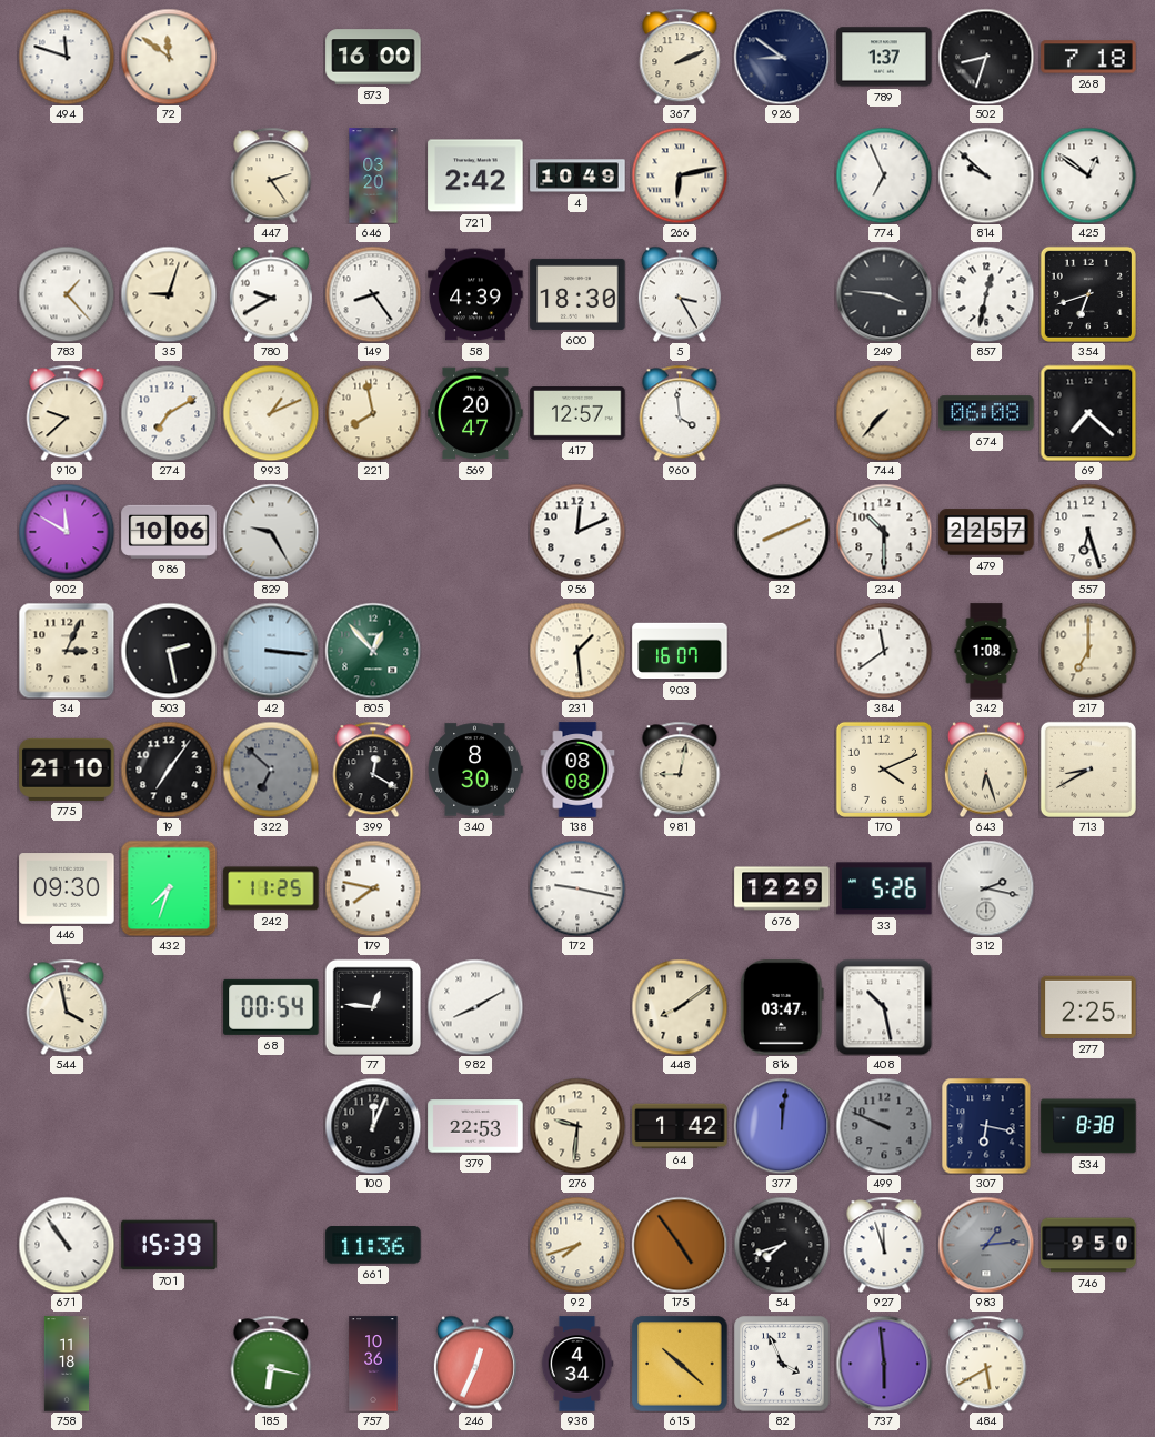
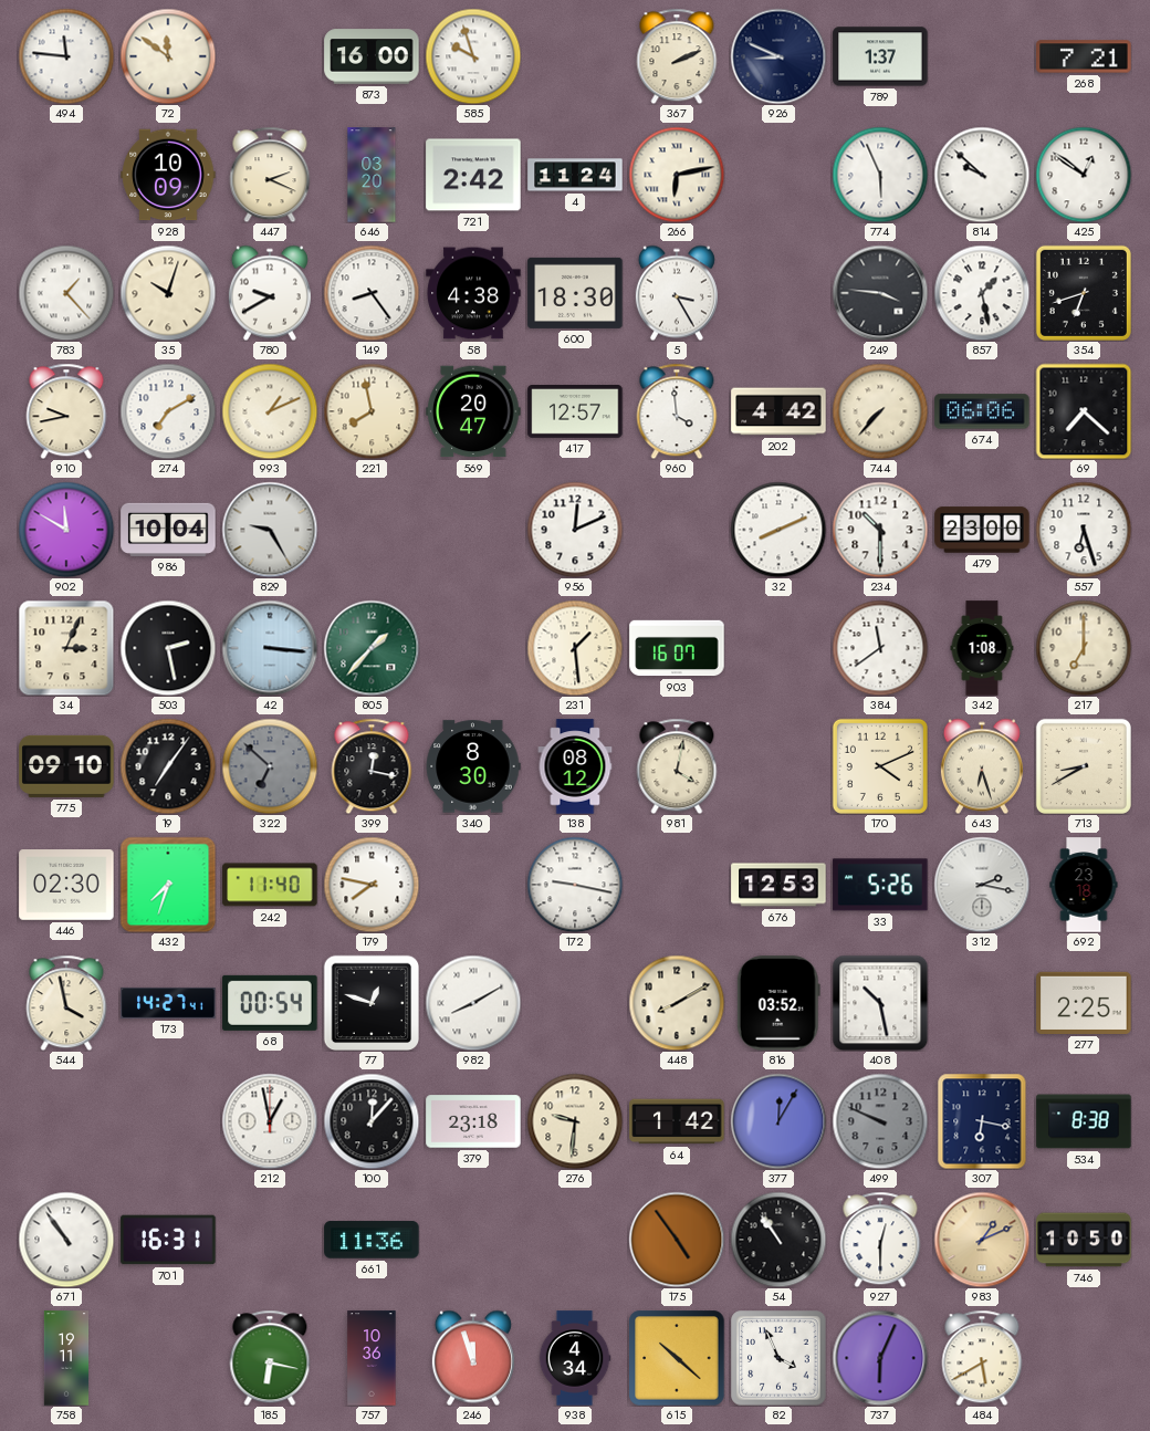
494: 11:48 -> 11:46
585: none -> 9:57
926: 8:51 -> 8:49
502: 8:33 -> none
268: 7:18 -> 7:21
928: none -> 10:09
447: 2:24 -> 2:19
4: 10:49 -> 11:24
774: 6:56 -> 5:56
35: 9:03 -> 10:03
58: 4:39 -> 4:38
857: 12:32 -> 1:28
910: 9:38 -> 9:43
202: none -> 4:42
674: 06:08 -> 06:06
986: 10:06 -> 10:04
479: 22:57 -> 23:00
805: 12:53 -> 1:37
775: 21:10 -> 09:10
399: 12:20 -> 12:17
138: 08:08 -> 08:12
981: 9:02 -> 4:02
446: 09:30 -> 02:30
242: 11:25 -> 11:40
676: 12:29 -> 12:53
692: none -> 23:18
173: none -> 14:27
77: 12:46 -> 12:48
448: 8:09 -> 8:10
816: 03:47 -> 03:52
212: none -> 12:58
100: 12:04 -> 12:07
379: 22:53 -> 23:18
377: 12:01 -> 12:05
701: 15:39 -> 16:31
92: 7:42 -> none
54: 7:42 -> 10:54
927: 11:57 -> 12:30
983: 1:14 -> 1:11
983 dial: grey -> champagne
746: 9:50 -> 10:50
758: 11:18 -> 19:11
246: 12:34 -> 11:57
737: 5:59 -> 6:04
